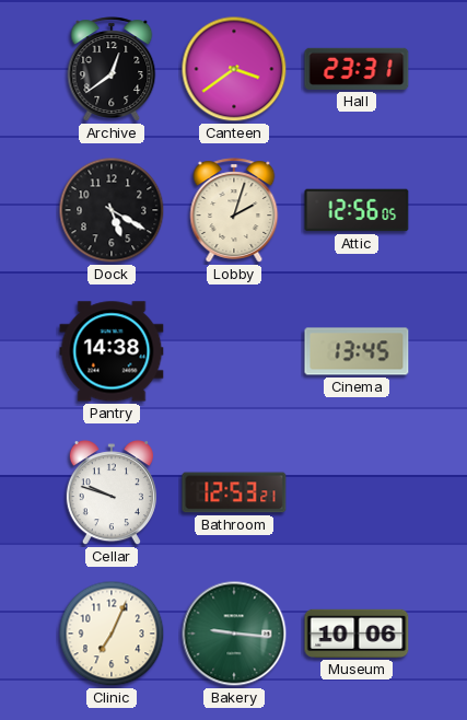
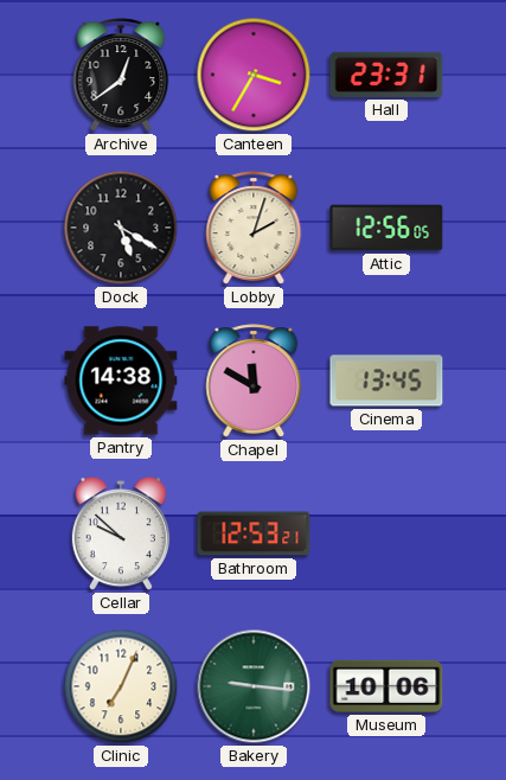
Canteen: 3:39 -> 3:35
Chapel: none -> 11:50
Cellar: 9:48 -> 9:52
